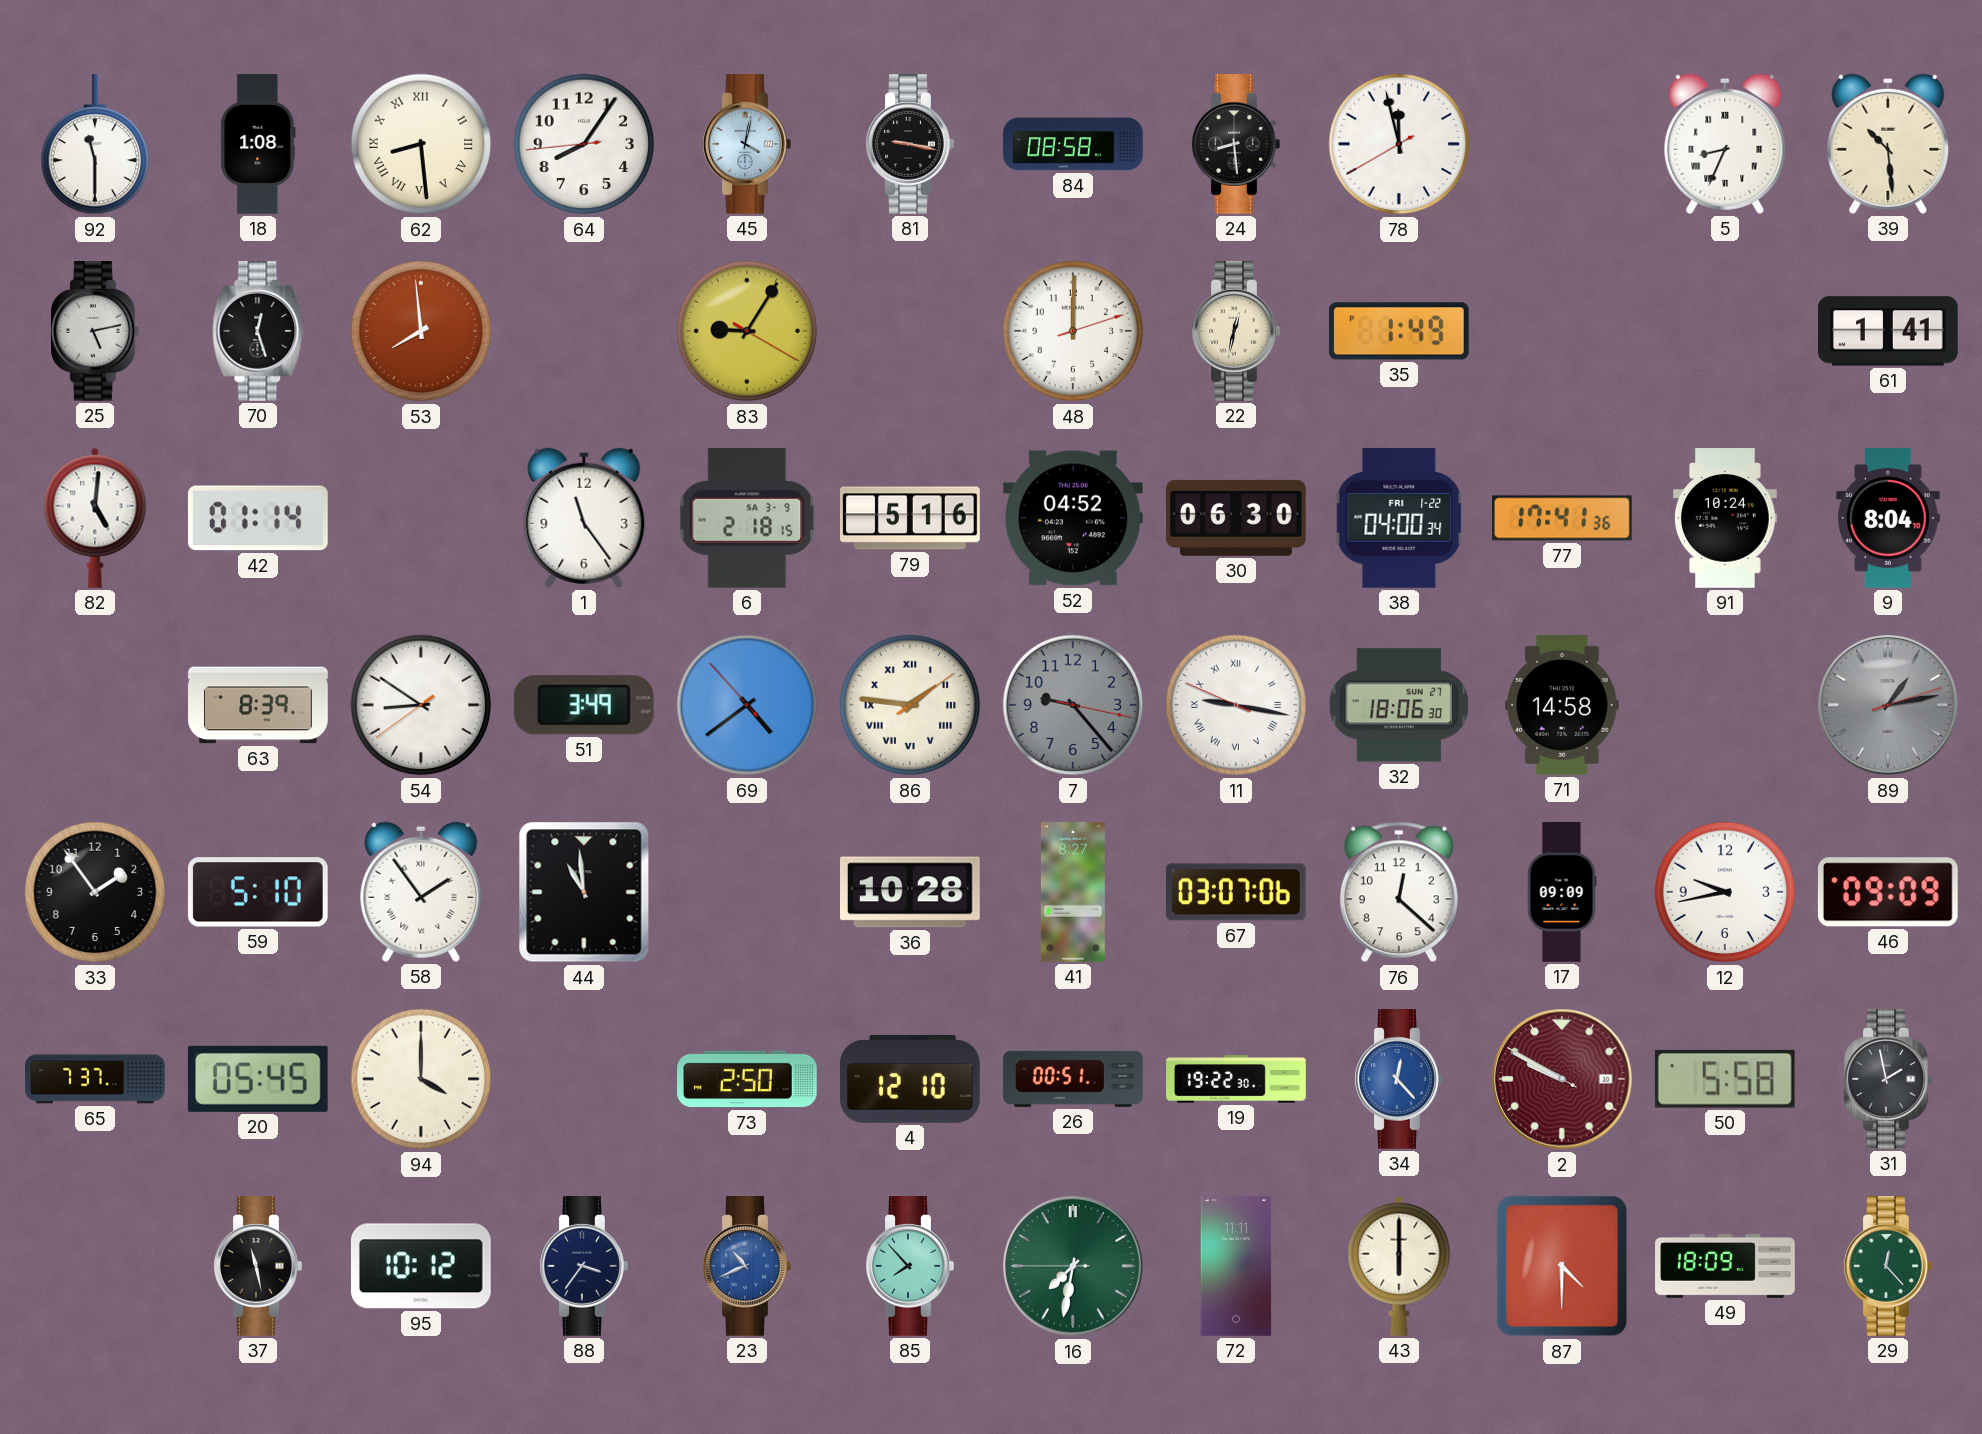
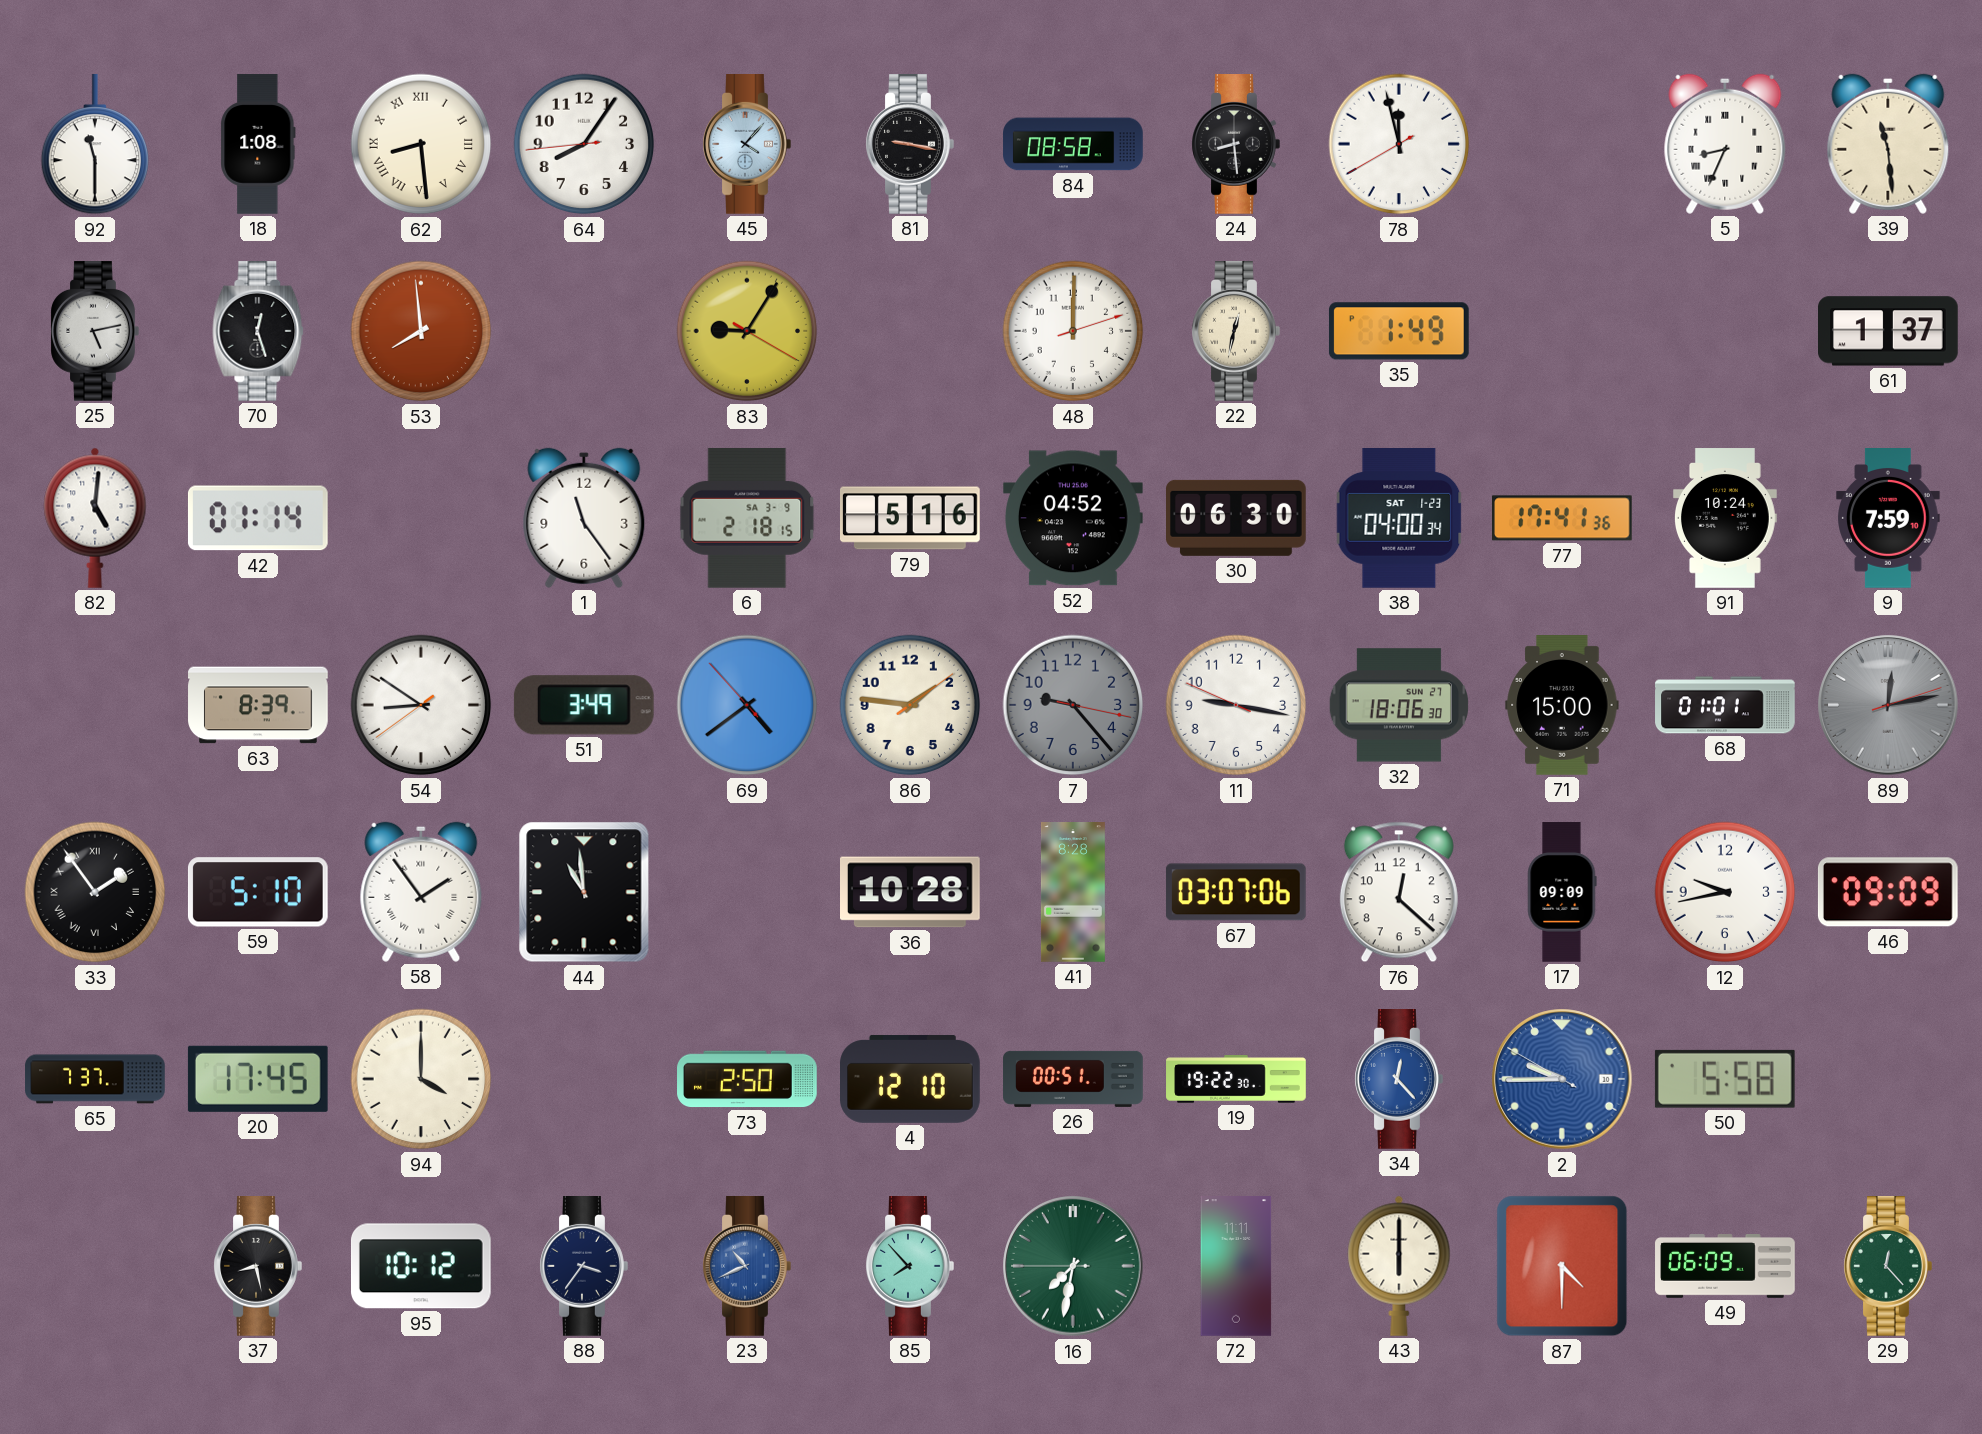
45: 4:02 -> 4:07
39: 10:29 -> 11:29
61: 1:41 -> 1:37
38 date: FRI 1-22 -> SAT 1-23
9: 8:04 -> 7:59
86 numerals: Roman -> Arabic
11 numerals: Roman -> Arabic
71: 14:58 -> 15:00
68: none -> 01:01
89: 1:13 -> 12:13
33 numerals: Arabic -> Roman
41: 8:27 -> 8:28
20: 05:45 -> 17:45
2: 9:49 -> 9:44
2 dial: burgundy -> blue
31: 1:58 -> none
37: 11:28 -> 8:28
49: 18:09 -> 06:09
